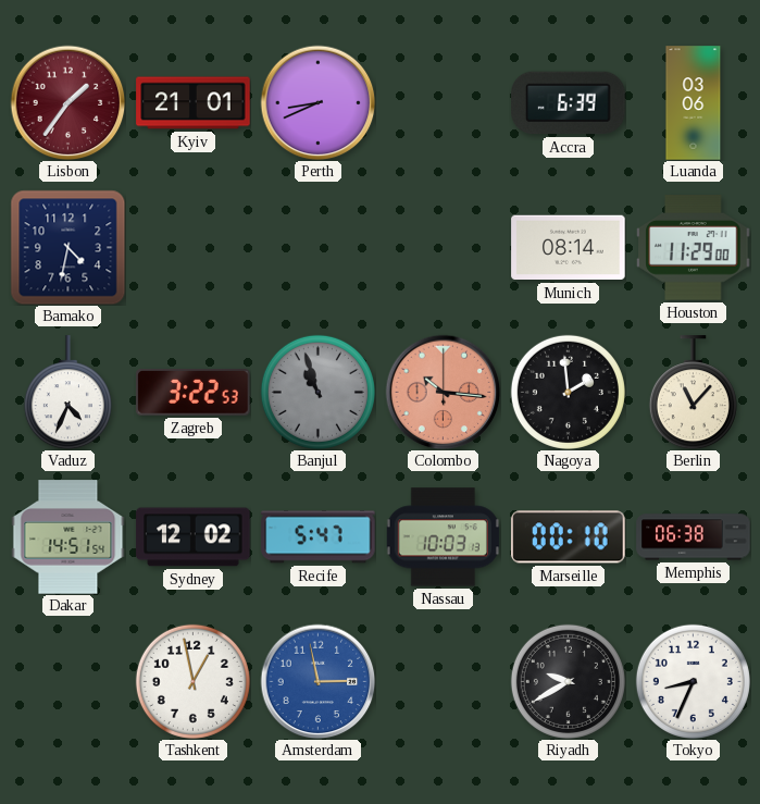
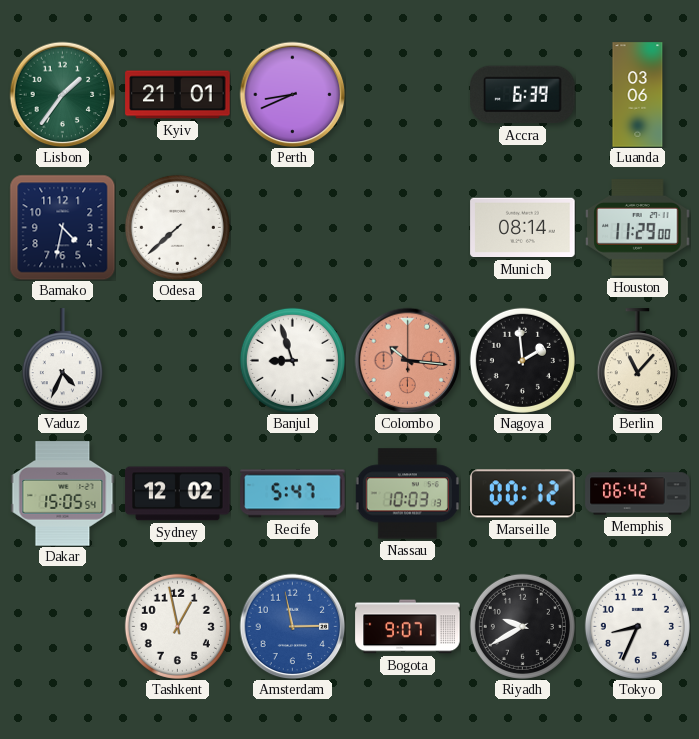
Lisbon dial: burgundy -> green
Odesa: none -> 7:38
Zagreb: 3:22 -> none
Banjul: 10:57 -> 8:57
Banjul dial: grey -> white
Dakar: 14:51 -> 15:05
Marseille: 00:10 -> 00:12
Memphis: 06:38 -> 06:42
Bogota: none -> 9:07
